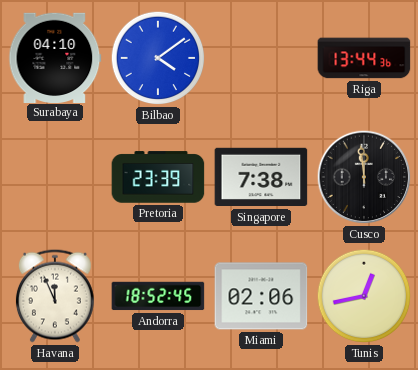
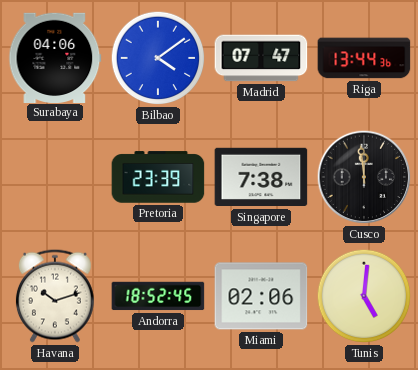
Surabaya: 04:10 -> 04:06
Madrid: none -> 07:47
Havana: 11:56 -> 10:12
Tunis: 12:43 -> 5:01
